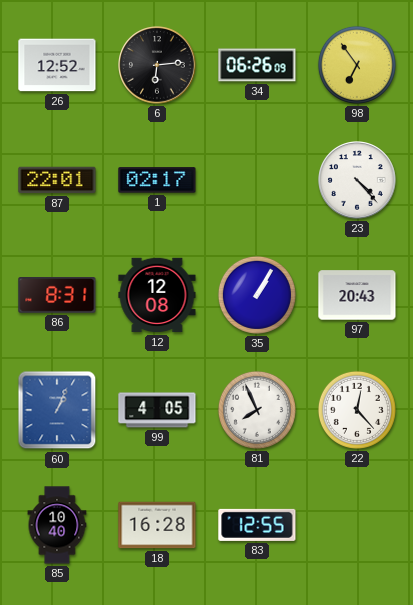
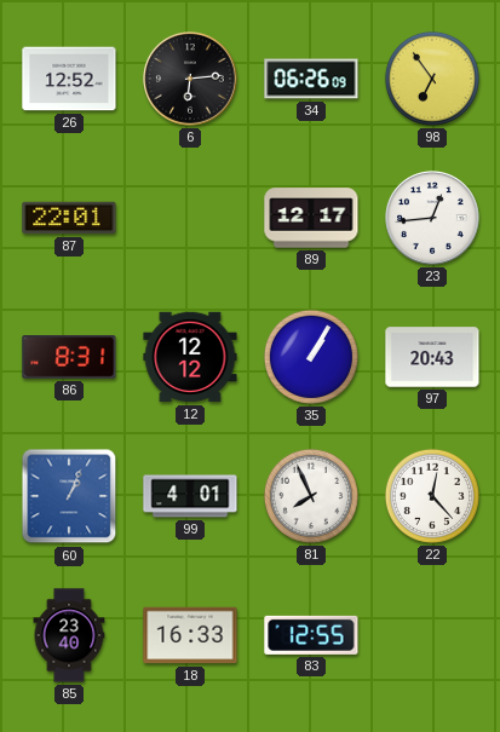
1: 02:17 -> none
89: none -> 12:17
23: 4:23 -> 12:44
12: 12:08 -> 12:12
99: 4:05 -> 4:01
85: 10:40 -> 23:40
18: 16:28 -> 16:33
